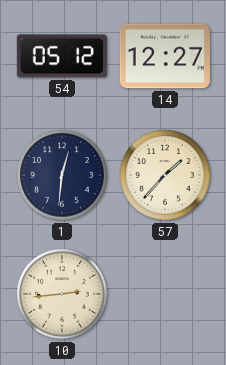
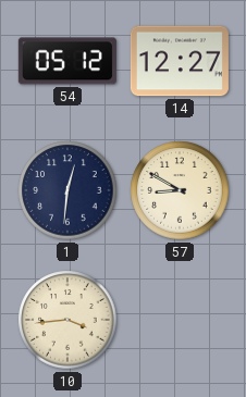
57: 1:37 -> 8:50
10: 2:44 -> 3:44
